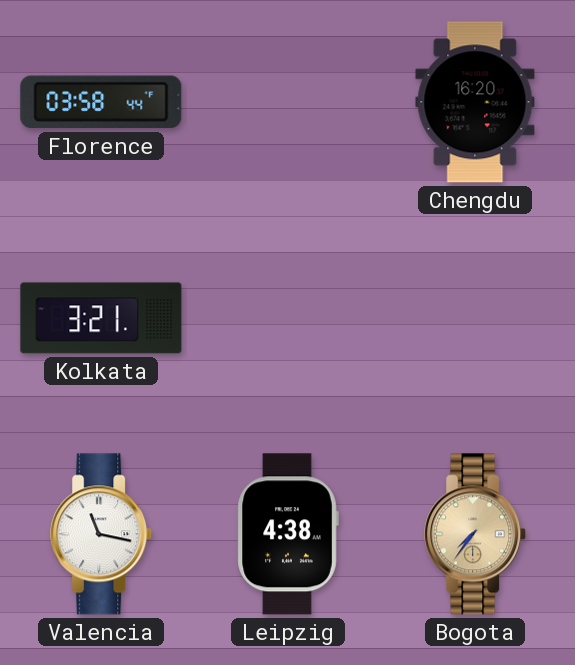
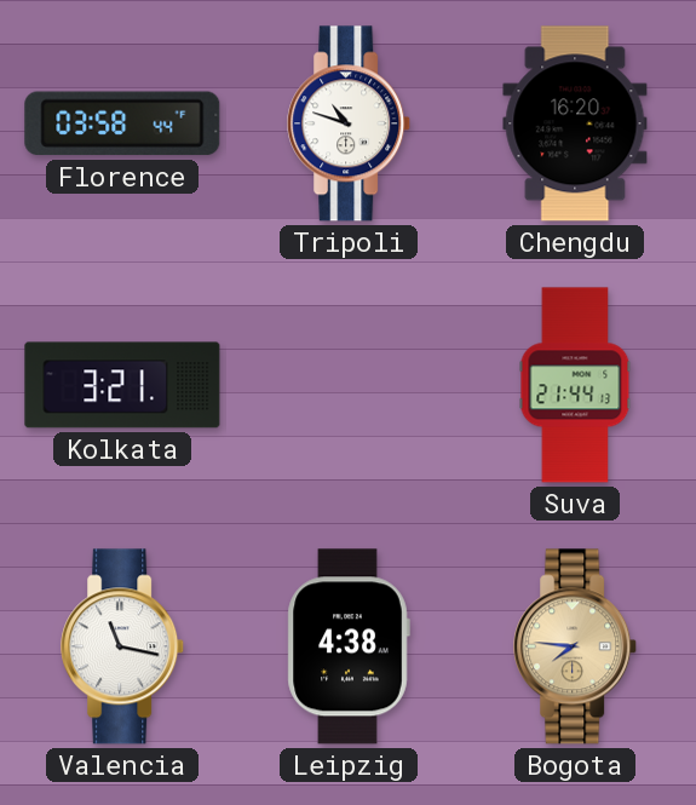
Tripoli: none -> 10:48
Suva: none -> 21:44
Bogota: 7:36 -> 7:46
